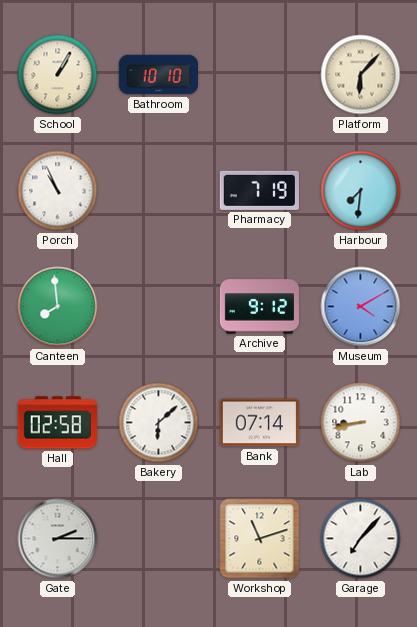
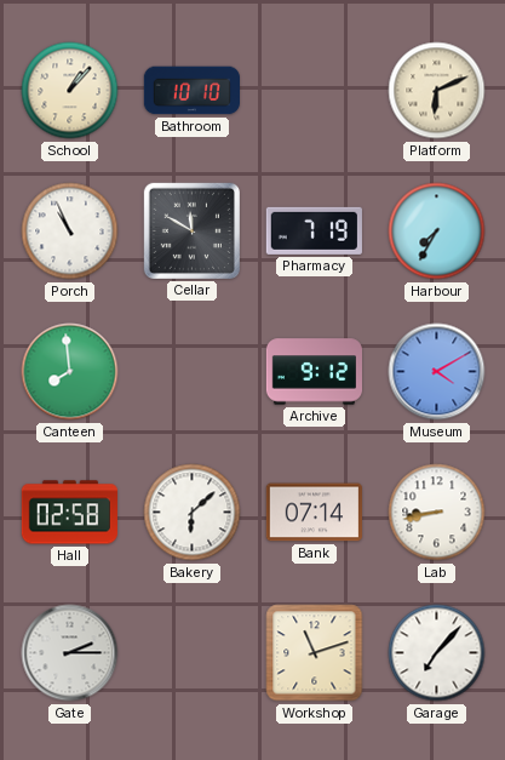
School: 1:05 -> 1:07
Platform: 6:07 -> 6:11
Cellar: none -> 11:50
Harbour: 7:31 -> 7:35
